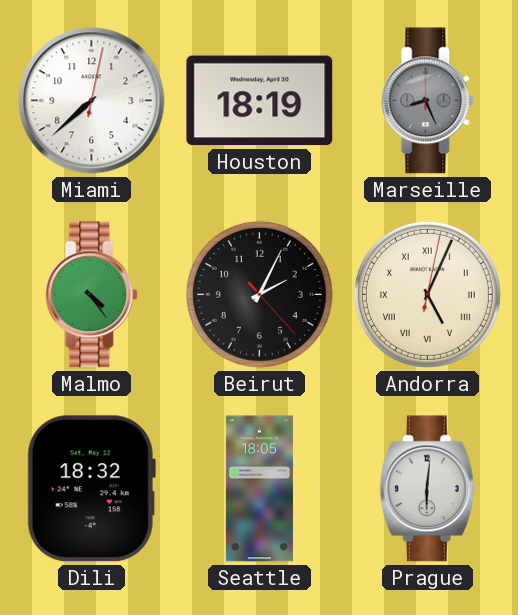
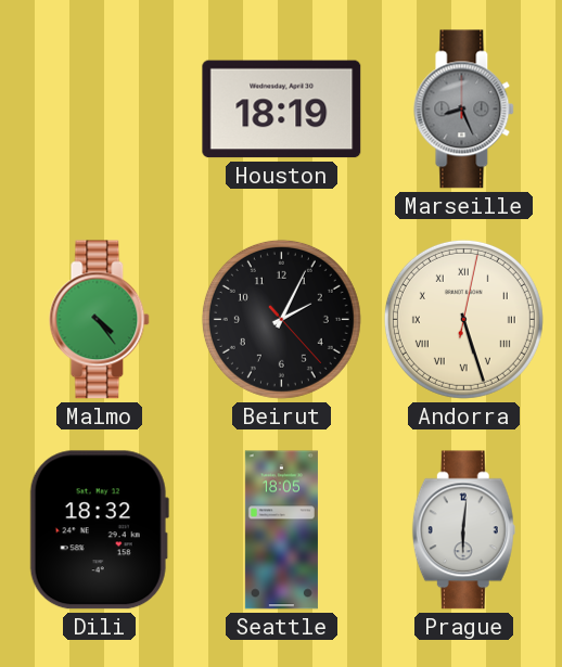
Miami: 7:38 -> none
Andorra: 5:04 -> 5:27
